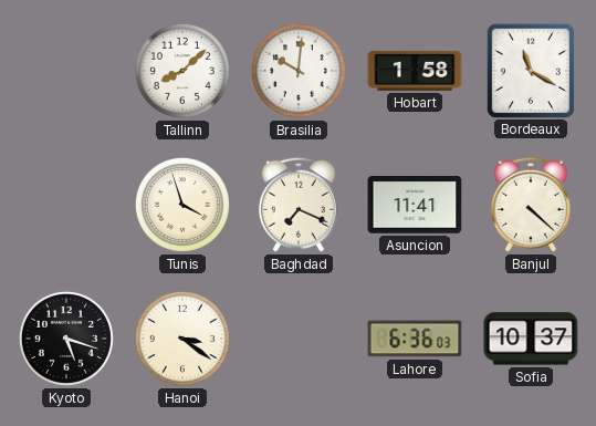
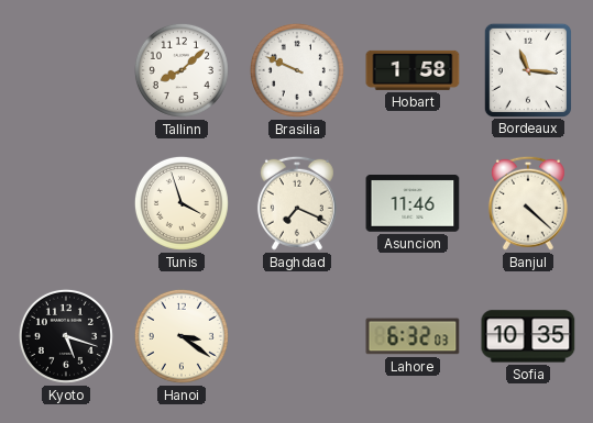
Brasilia: 10:01 -> 9:49
Bordeaux: 11:20 -> 11:16
Asuncion: 11:41 -> 11:46
Lahore: 6:36 -> 6:32
Sofia: 10:37 -> 10:35
